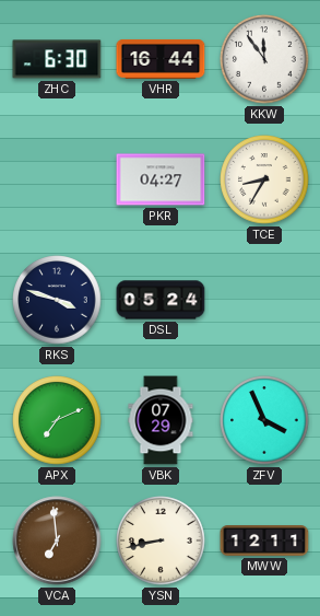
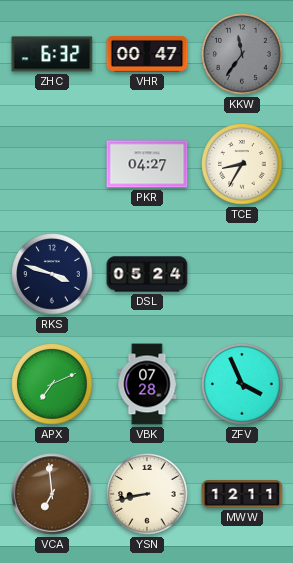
ZHC: 6:30 -> 6:32
VHR: 16:44 -> 00:47
KKW: 11:54 -> 11:36
KKW dial: white -> grey
VBK: 07:29 -> 07:28
